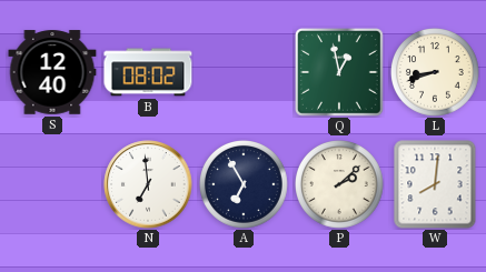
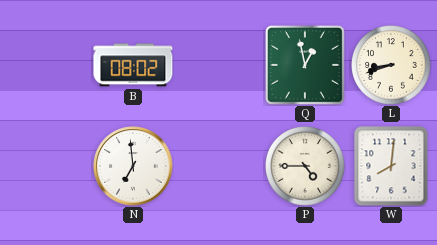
S: 12:40 -> none
A: 6:55 -> none
P: 2:08 -> 4:45
